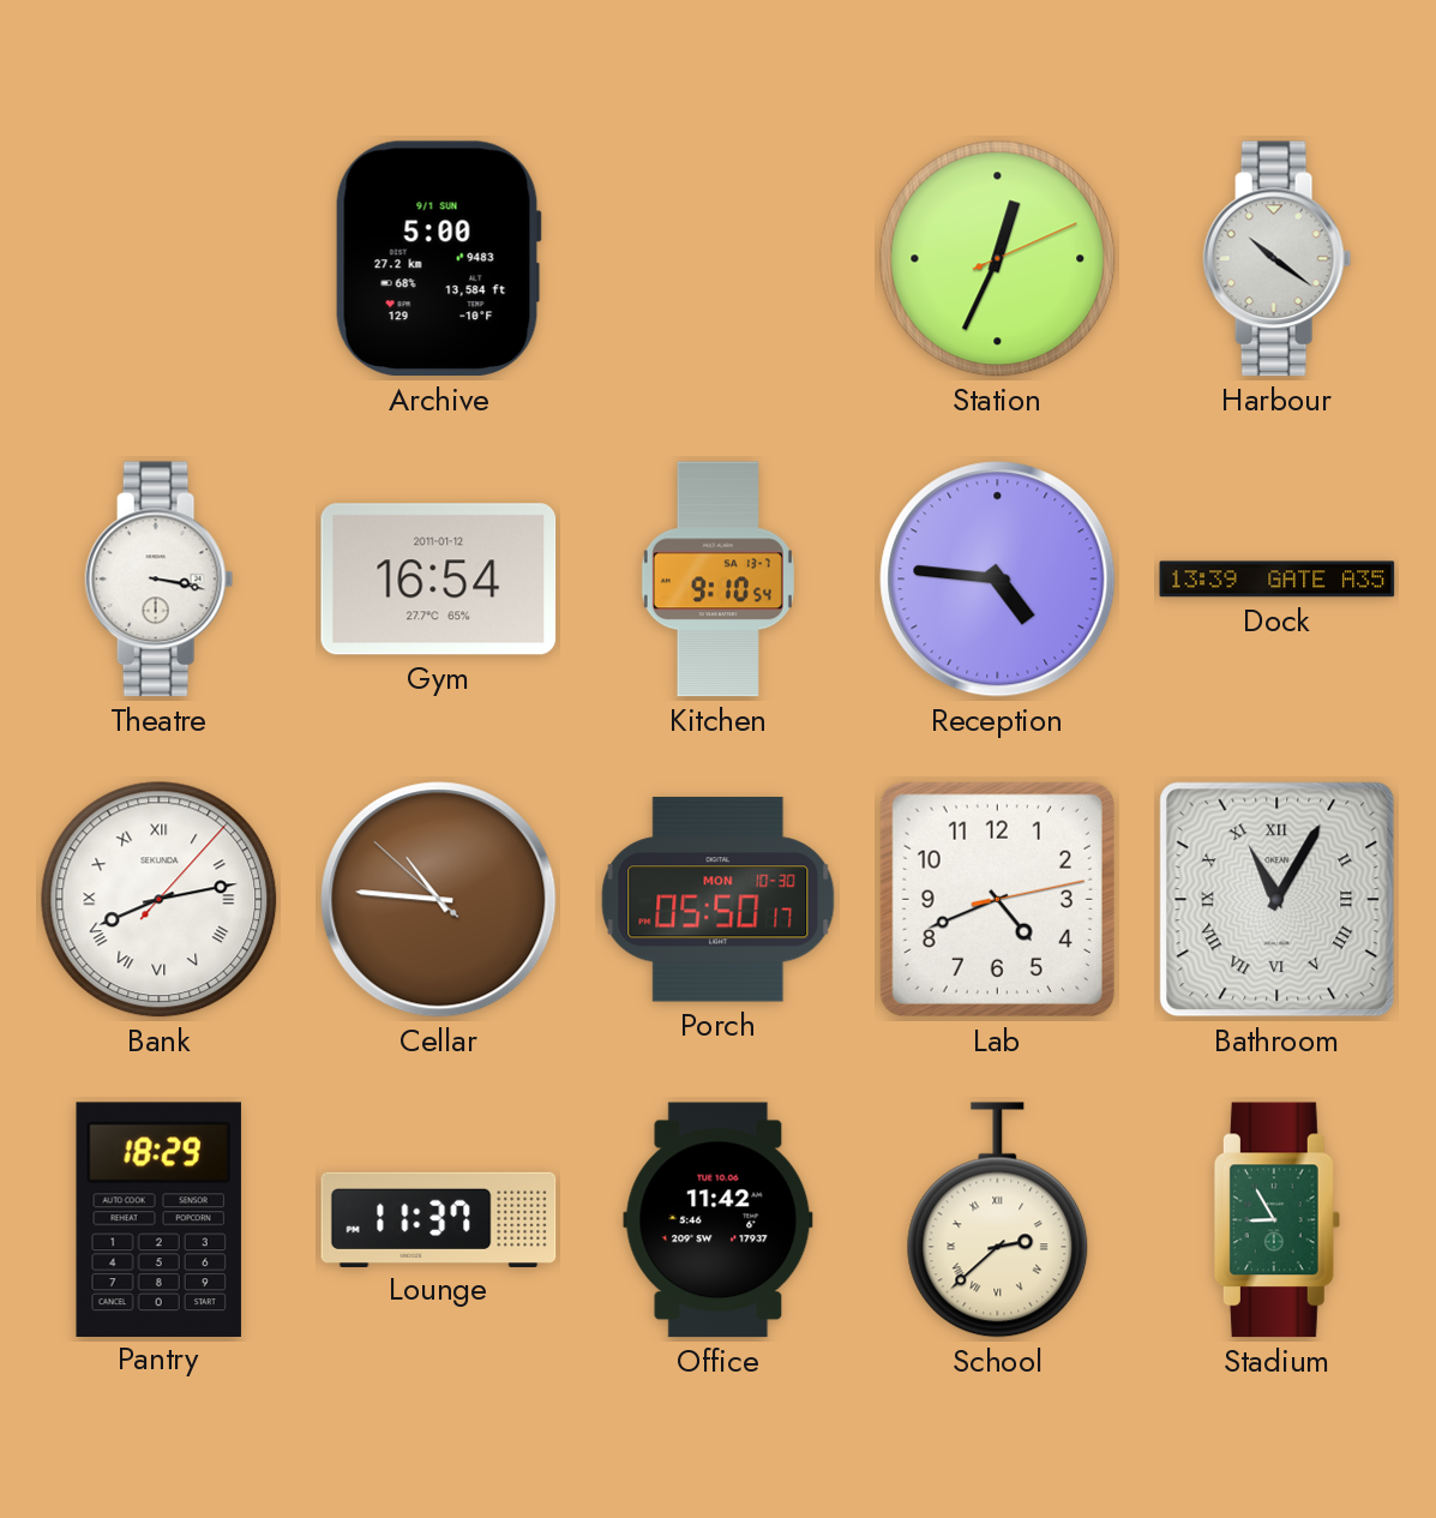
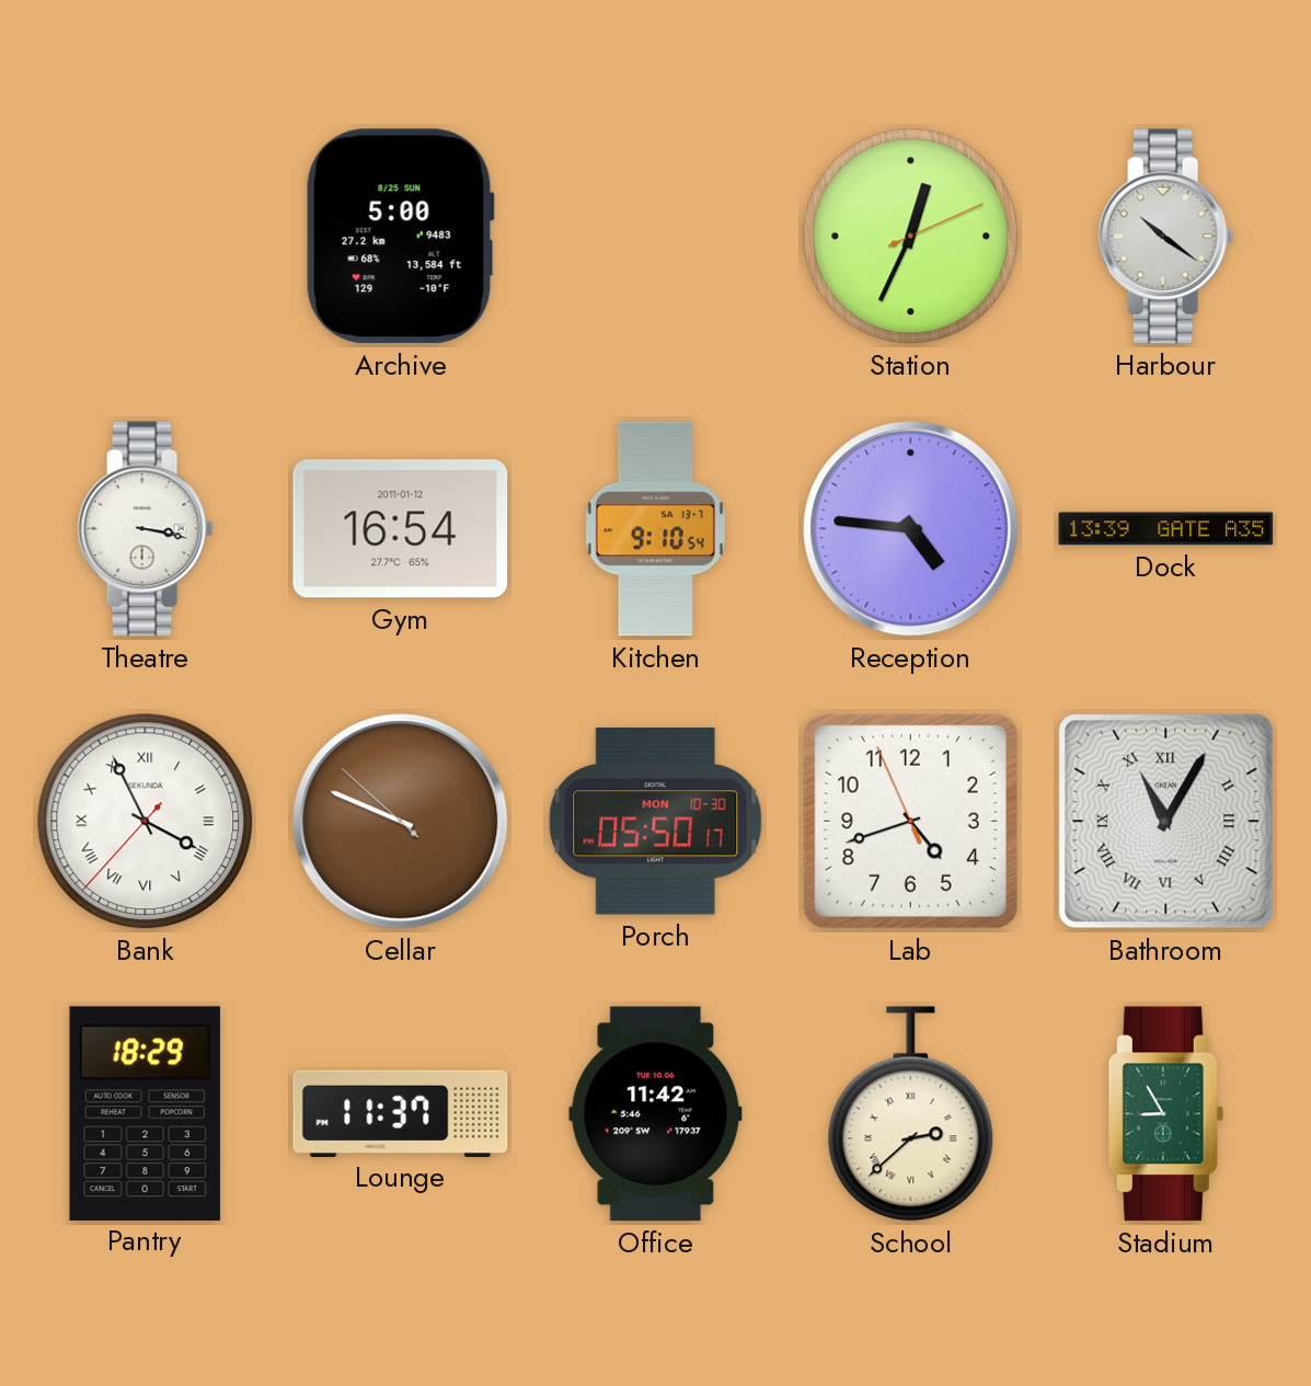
Archive date: 9/1 SUN -> 8/25 SUN
Bank: 8:13 -> 3:55
Cellar: 10:45 -> 9:48
Lab: 4:41:13 -> 4:41:56
